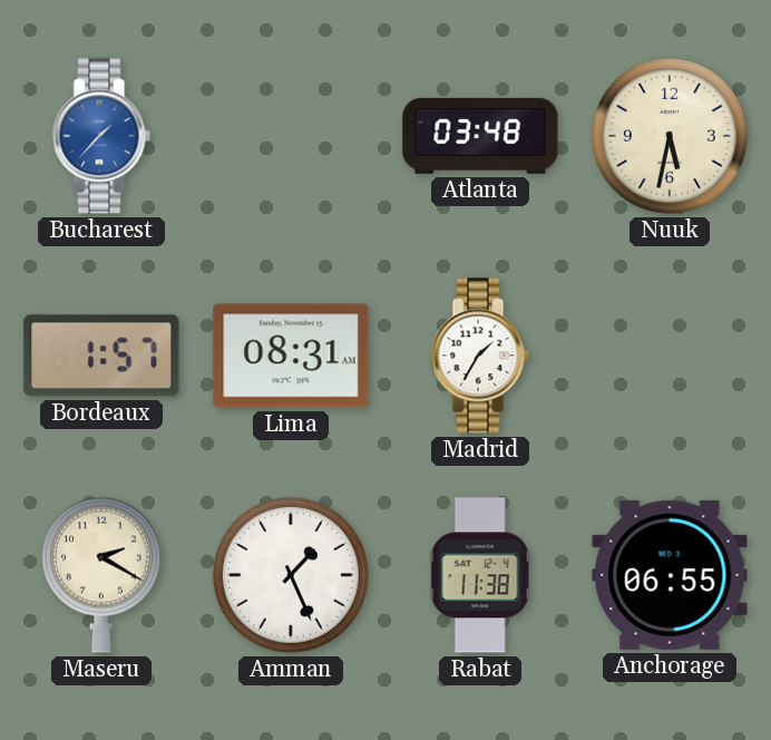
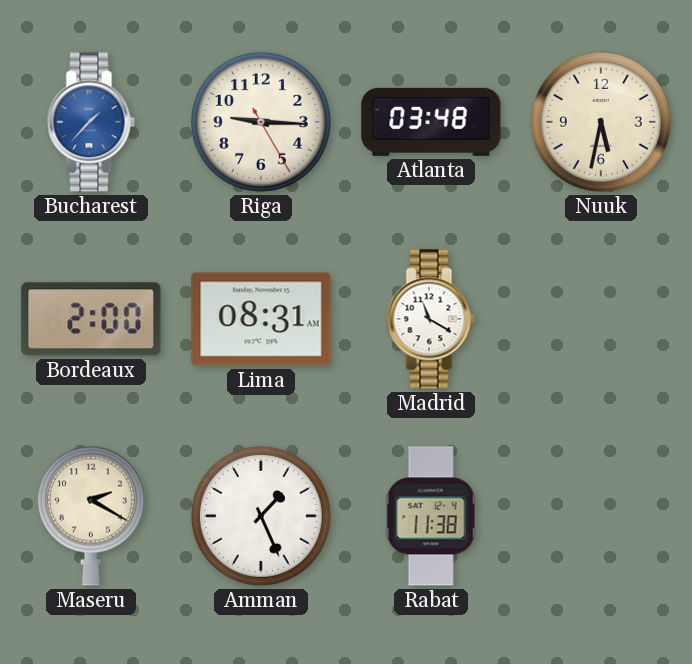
Riga: none -> 9:15
Bordeaux: 1:57 -> 2:00
Madrid: 1:35 -> 11:20
Anchorage: 06:55 -> none
